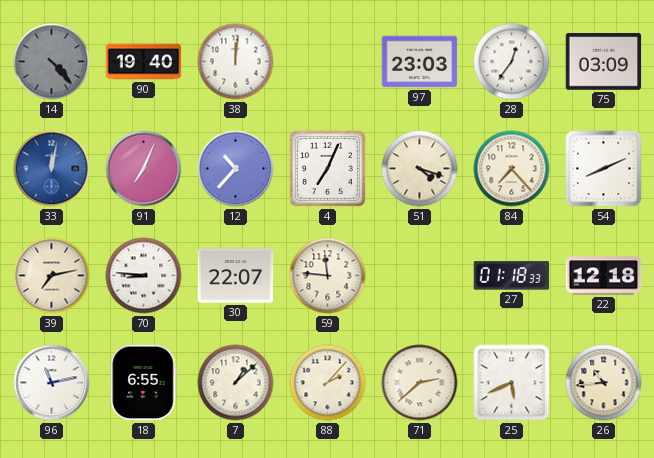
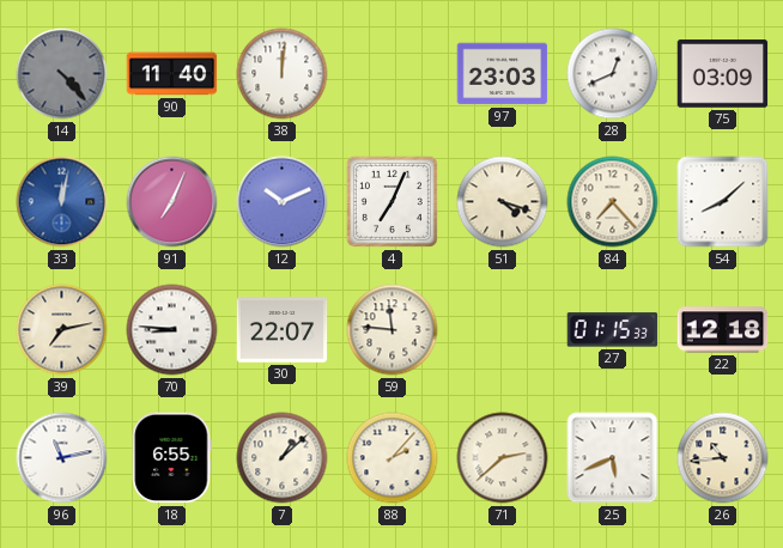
90: 19:40 -> 11:40
28: 12:36 -> 12:41
12: 10:37 -> 10:11
54: 8:11 -> 8:08
27: 01:18 -> 01:15
